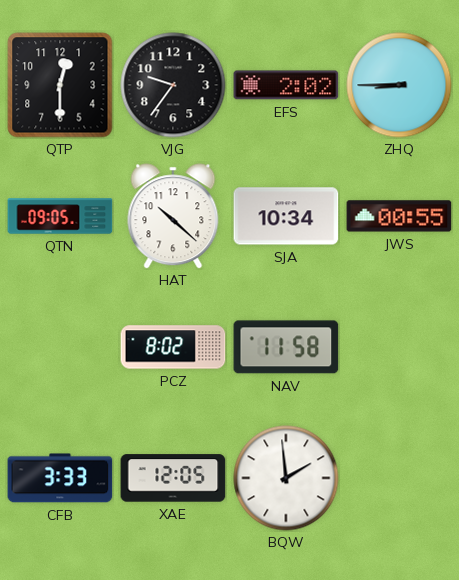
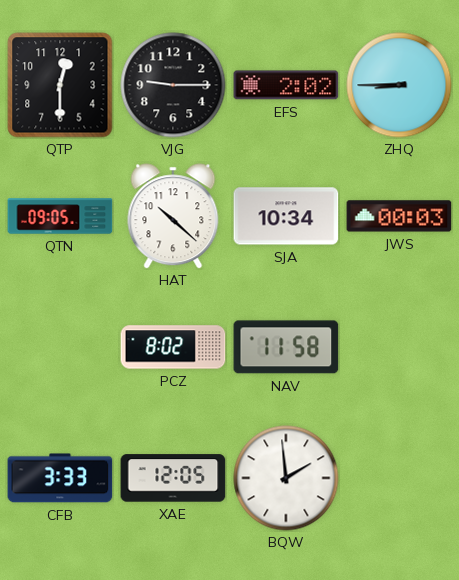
VJG: 9:36 -> 9:15
JWS: 00:55 -> 00:03
